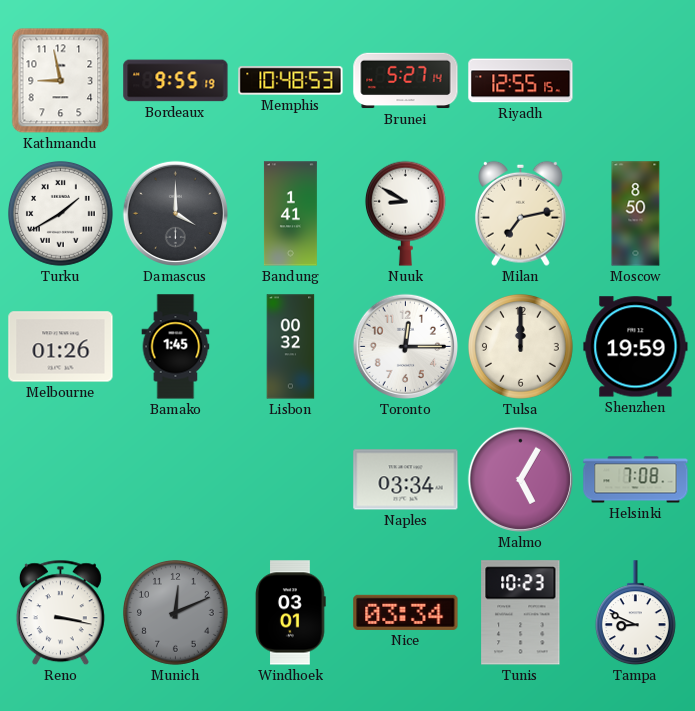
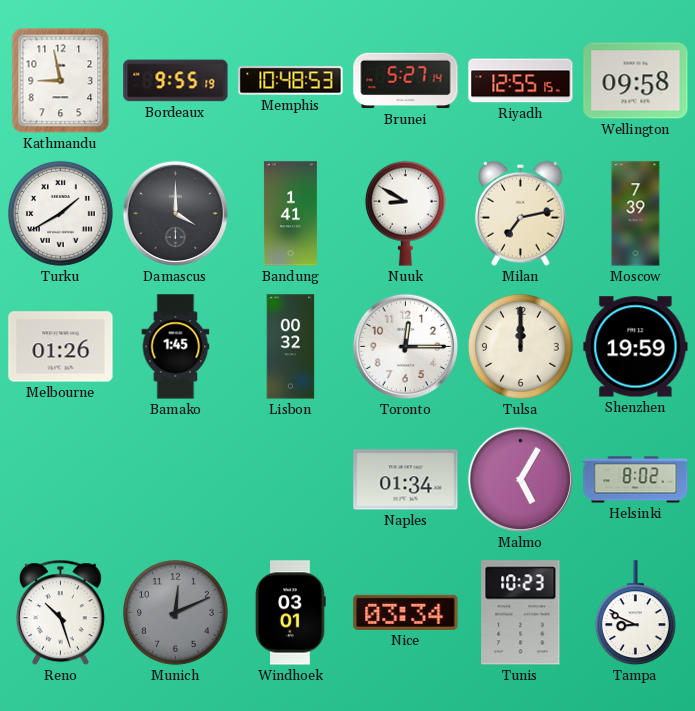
Wellington: none -> 09:58
Moscow: 8:50 -> 7:39
Naples: 03:34 -> 01:34
Helsinki: 7:08 -> 8:02
Reno: 3:17 -> 10:27
